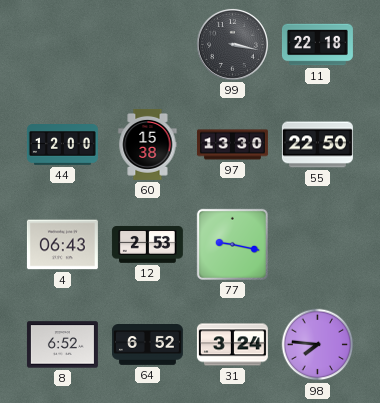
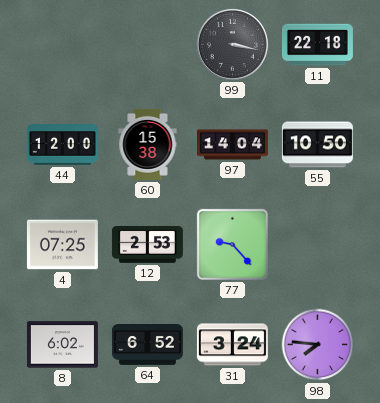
97: 13:30 -> 14:04
55: 22:50 -> 10:50
4: 06:43 -> 07:25
77: 9:17 -> 9:23
8: 6:52 -> 6:02
